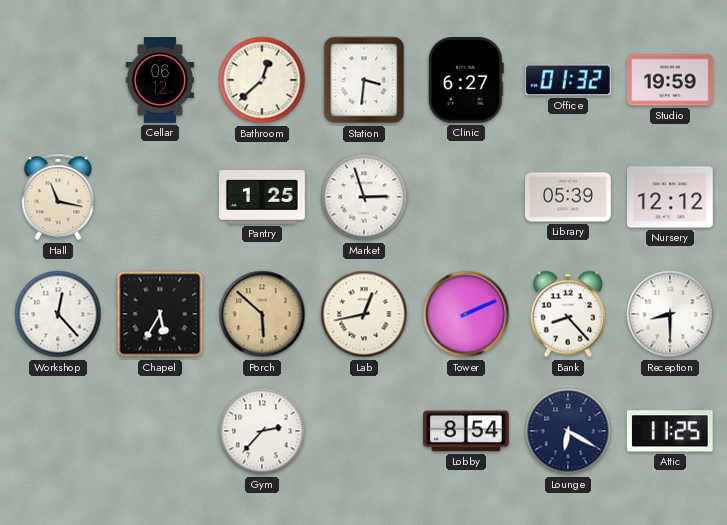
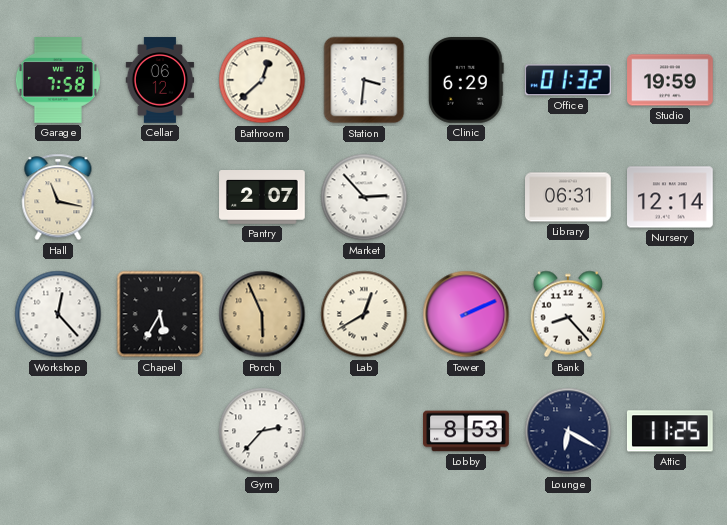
Garage: none -> 7:58
Clinic: 6:27 -> 6:29
Pantry: 1:25 -> 2:07
Market: 2:57 -> 2:53
Library: 05:39 -> 06:31
Nursery: 12:12 -> 12:14
Porch: 5:52 -> 5:56
Lab: 12:43 -> 12:40
Reception: 8:30 -> none
Lobby: 8:54 -> 8:53
